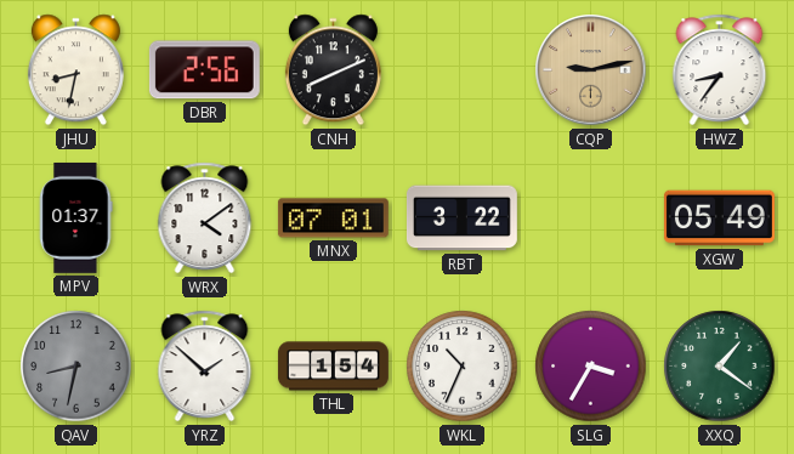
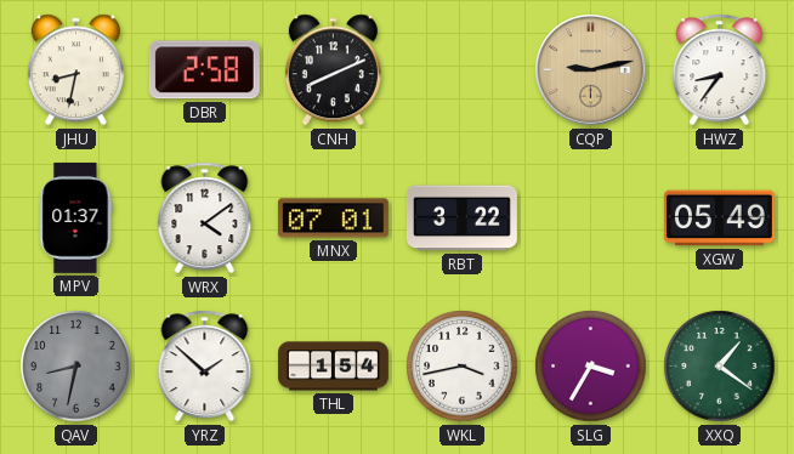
DBR: 2:56 -> 2:58
WKL: 10:34 -> 3:43
